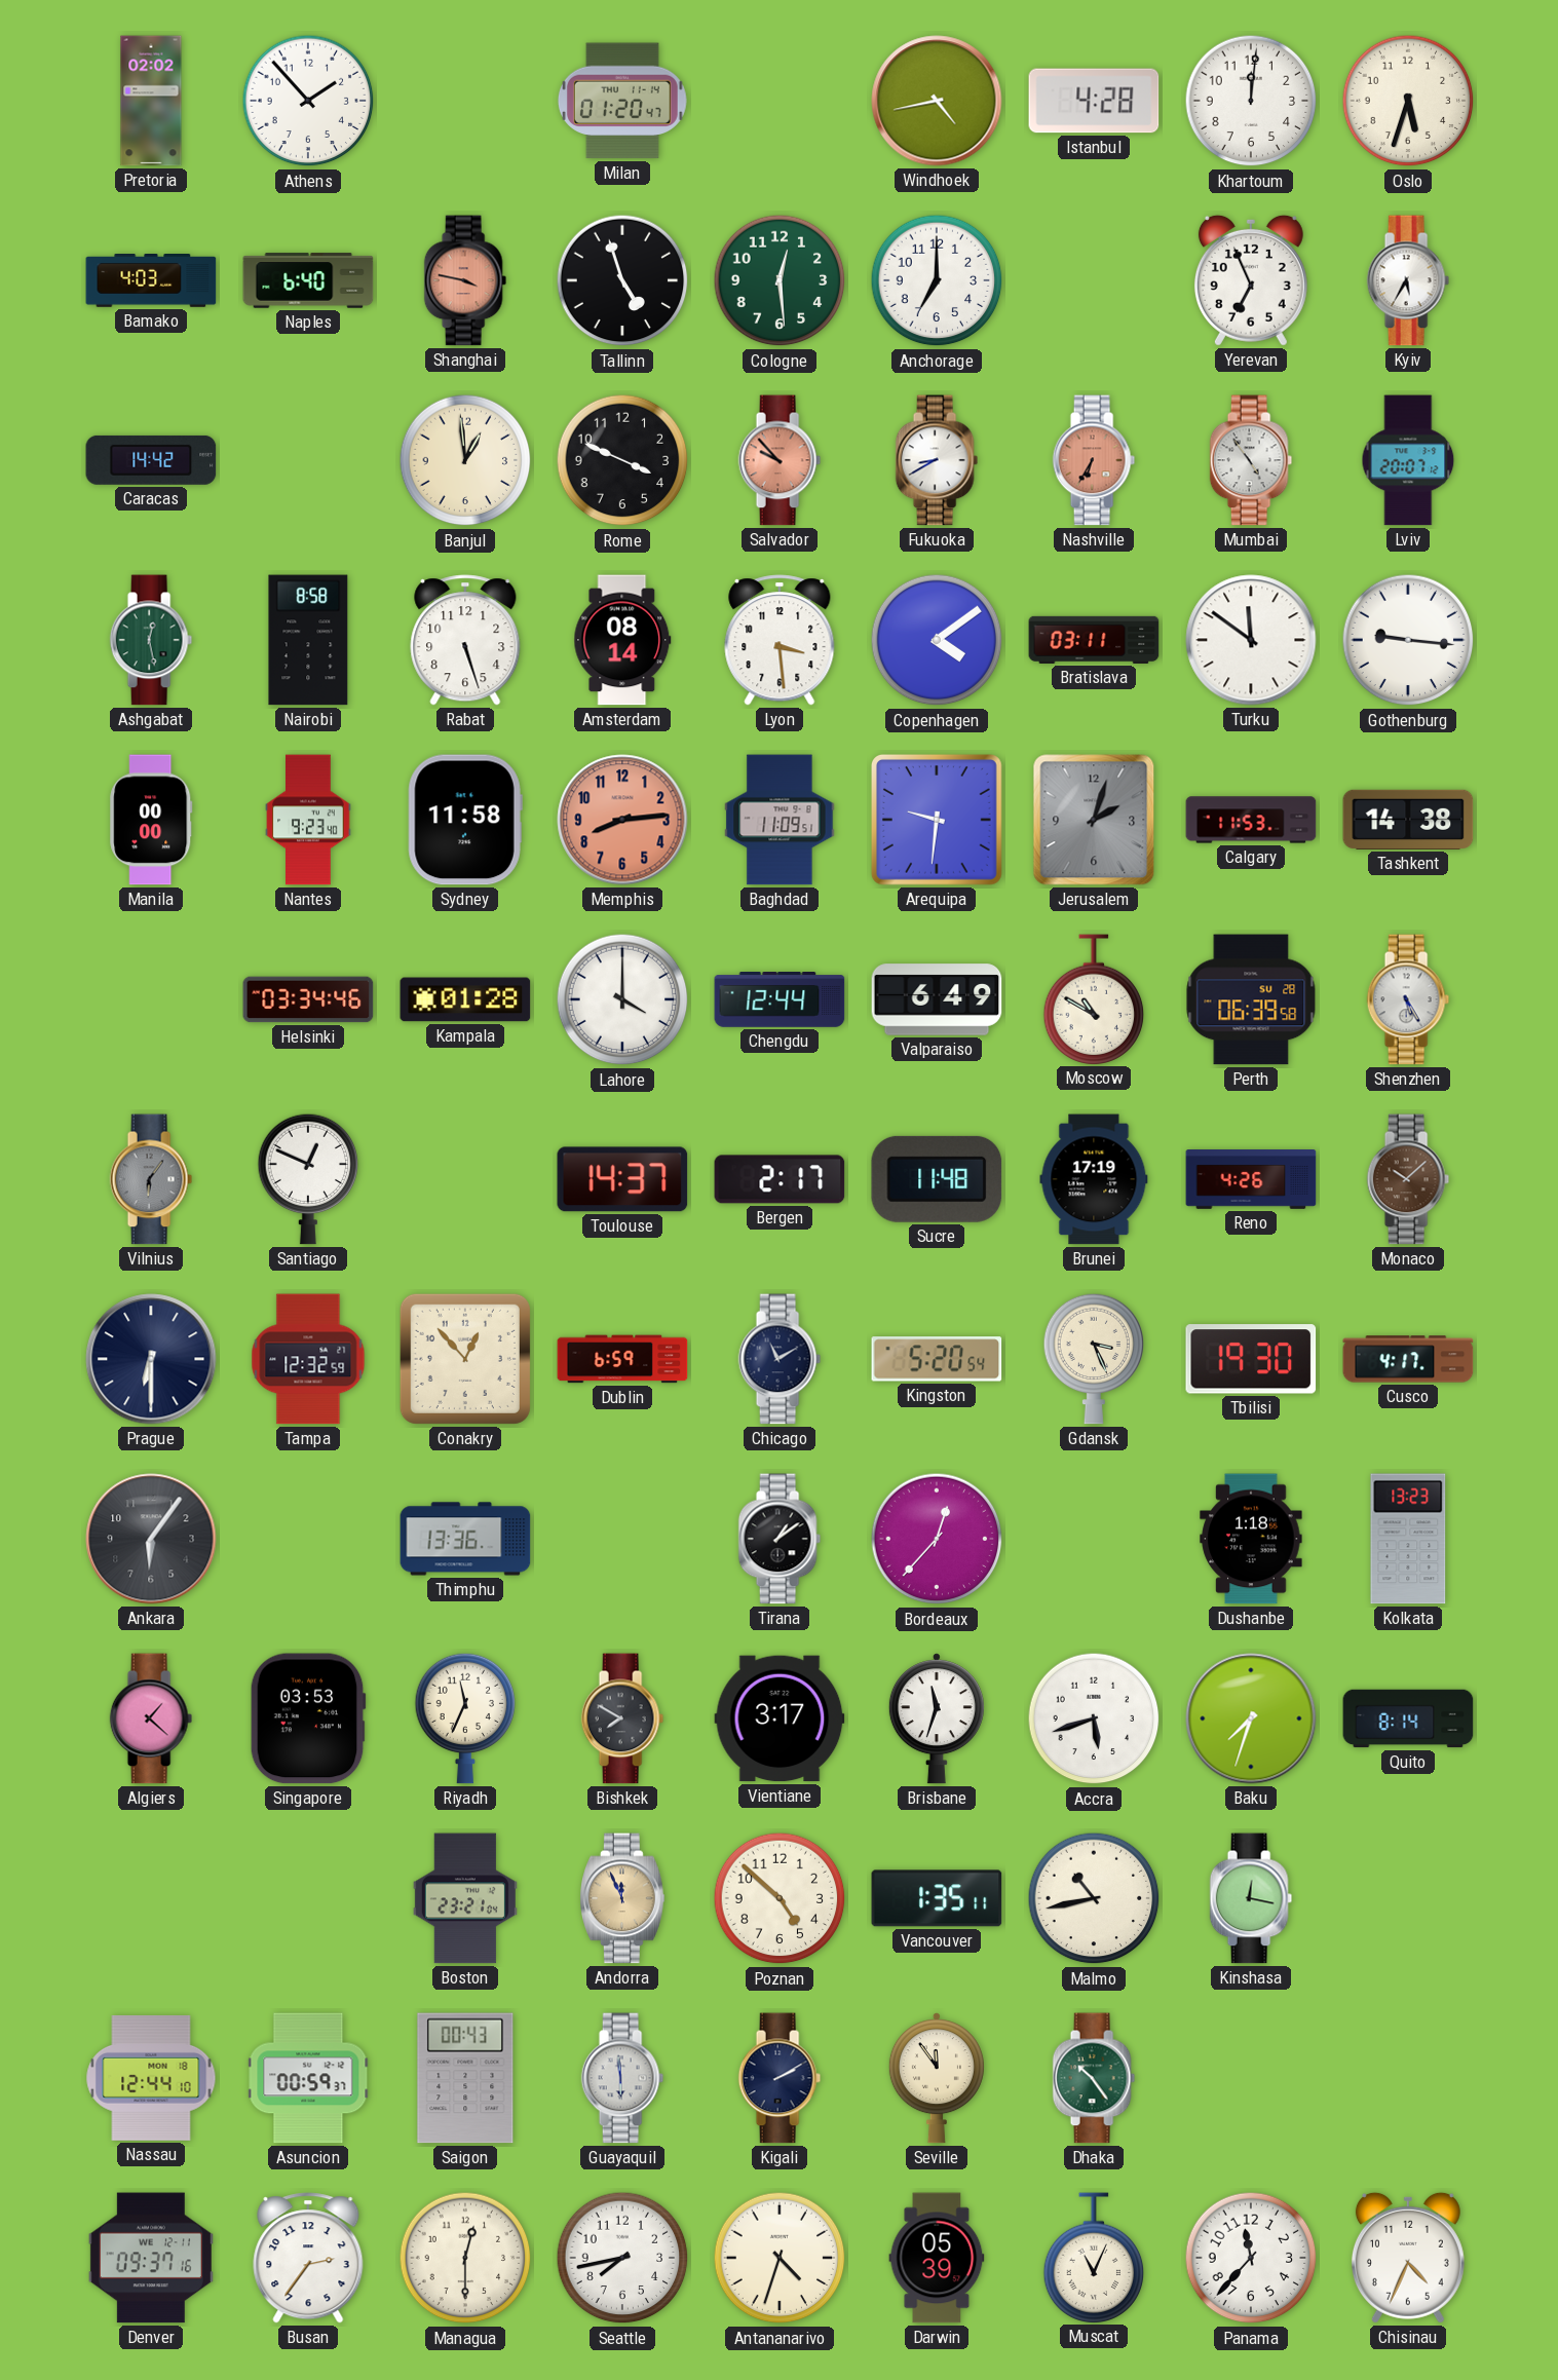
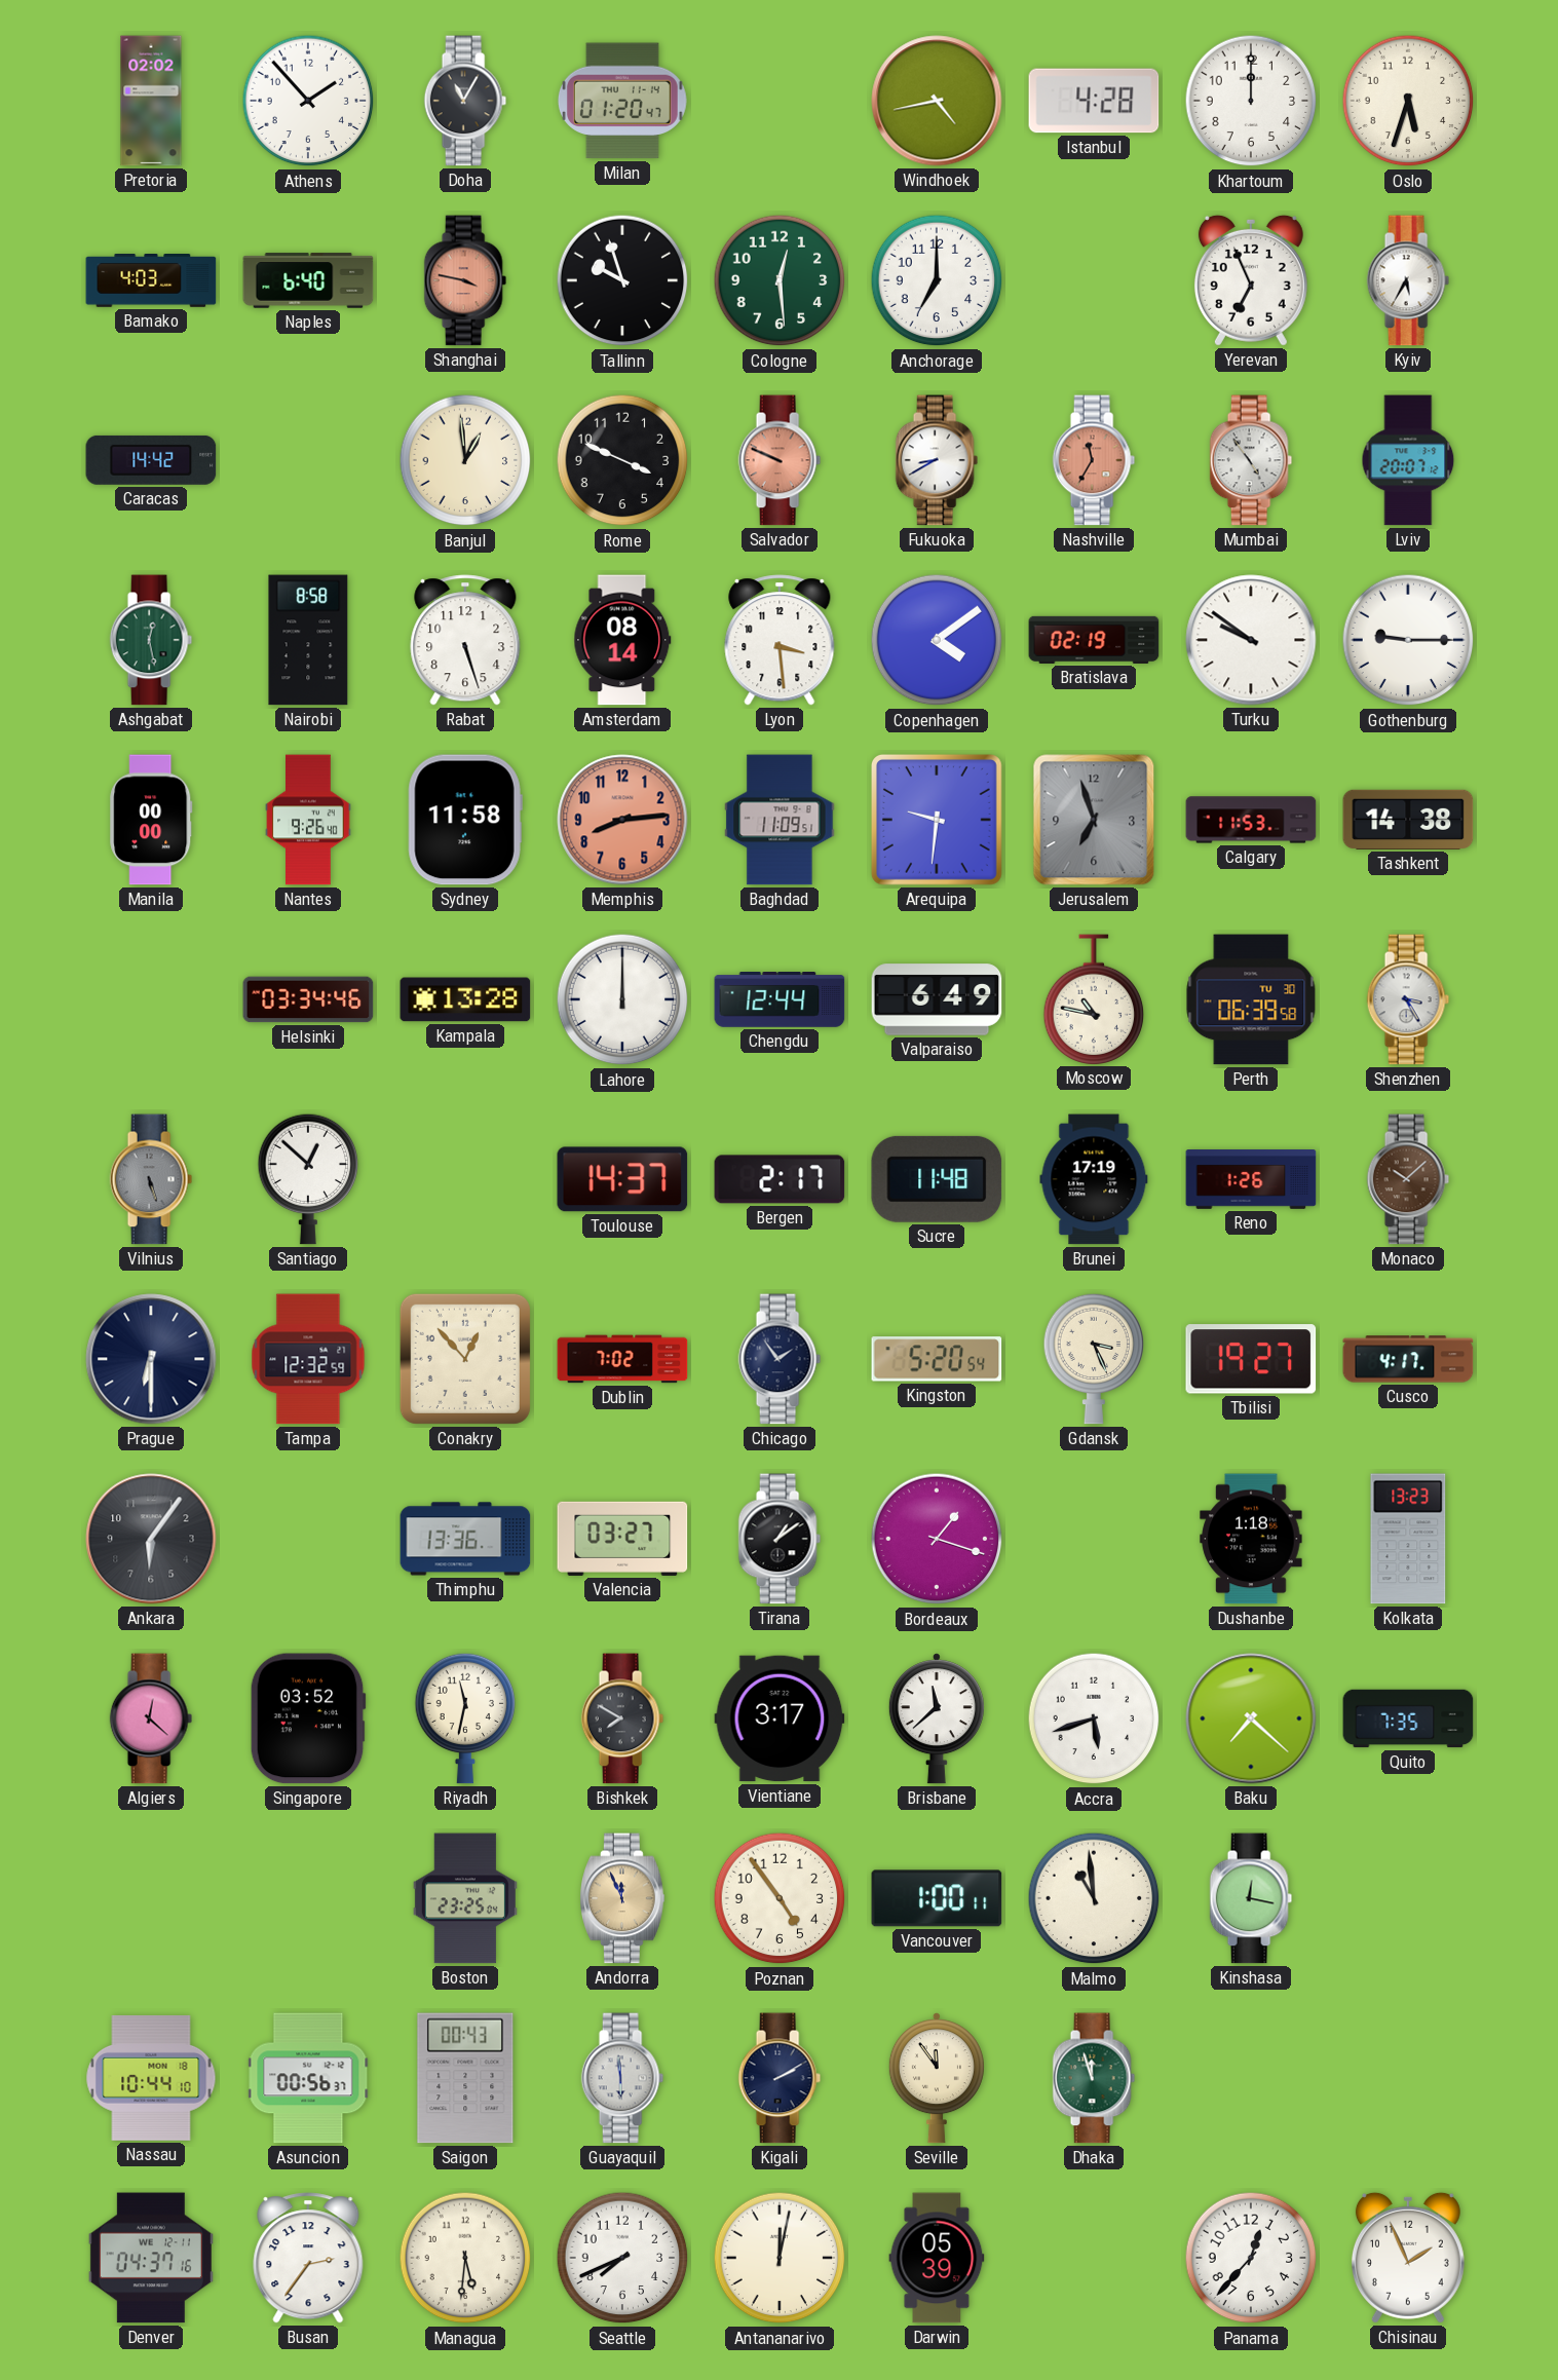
Doha: none -> 11:05
Khartoum: 12:01 -> 12:00
Tallinn: 4:57 -> 9:57
Salvador: 9:53 -> 9:49
Nashville: 6:35 -> 11:35
Bratislava: 03:11 -> 02:19
Turku: 11:51 -> 9:51
Gothenburg: 9:16 -> 9:15
Nantes: 9:23 -> 9:26
Jerusalem: 2:03 -> 6:57
Kampala: 01:28 -> 13:28
Lahore: 4:00 -> 12:00
Moscow: 10:50 -> 10:47
Perth date: SU 28 -> TU 30
Shenzhen: 5:25 -> 3:25
Vilnius: 6:06 -> 5:27
Santiago: 12:49 -> 12:52
Reno: 4:26 -> 1:26
Dublin: 6:59 -> 7:02
Chicago: 11:10 -> 1:54
Tbilisi: 19:30 -> 19:27
Valencia: none -> 03:27
Bordeaux: 12:37 -> 1:18
Algiers: 1:22 -> 12:22
Singapore: 03:53 -> 03:52
Riyadh: 11:34 -> 11:32
Brisbane: 11:33 -> 11:38
Baku: 7:33 -> 7:22
Quito: 8:14 -> 7:35
Boston: 23:21 -> 23:25
Poznan: 4:52 -> 4:54
Vancouver: 1:35 -> 1:00
Malmo: 10:43 -> 10:59
Nassau: 12:44 -> 10:44
Asuncion: 00:59 -> 00:56
Dhaka: 10:24 -> 11:57
Denver: 09:37 -> 04:37
Managua: 12:30 -> 5:31
Seattle: 7:43 -> 7:41
Antananarivo: 4:33 -> 12:02
Muscat: 11:04 -> none
Panama: 11:37 -> 12:37
Chisinau: 4:34 -> 1:56
